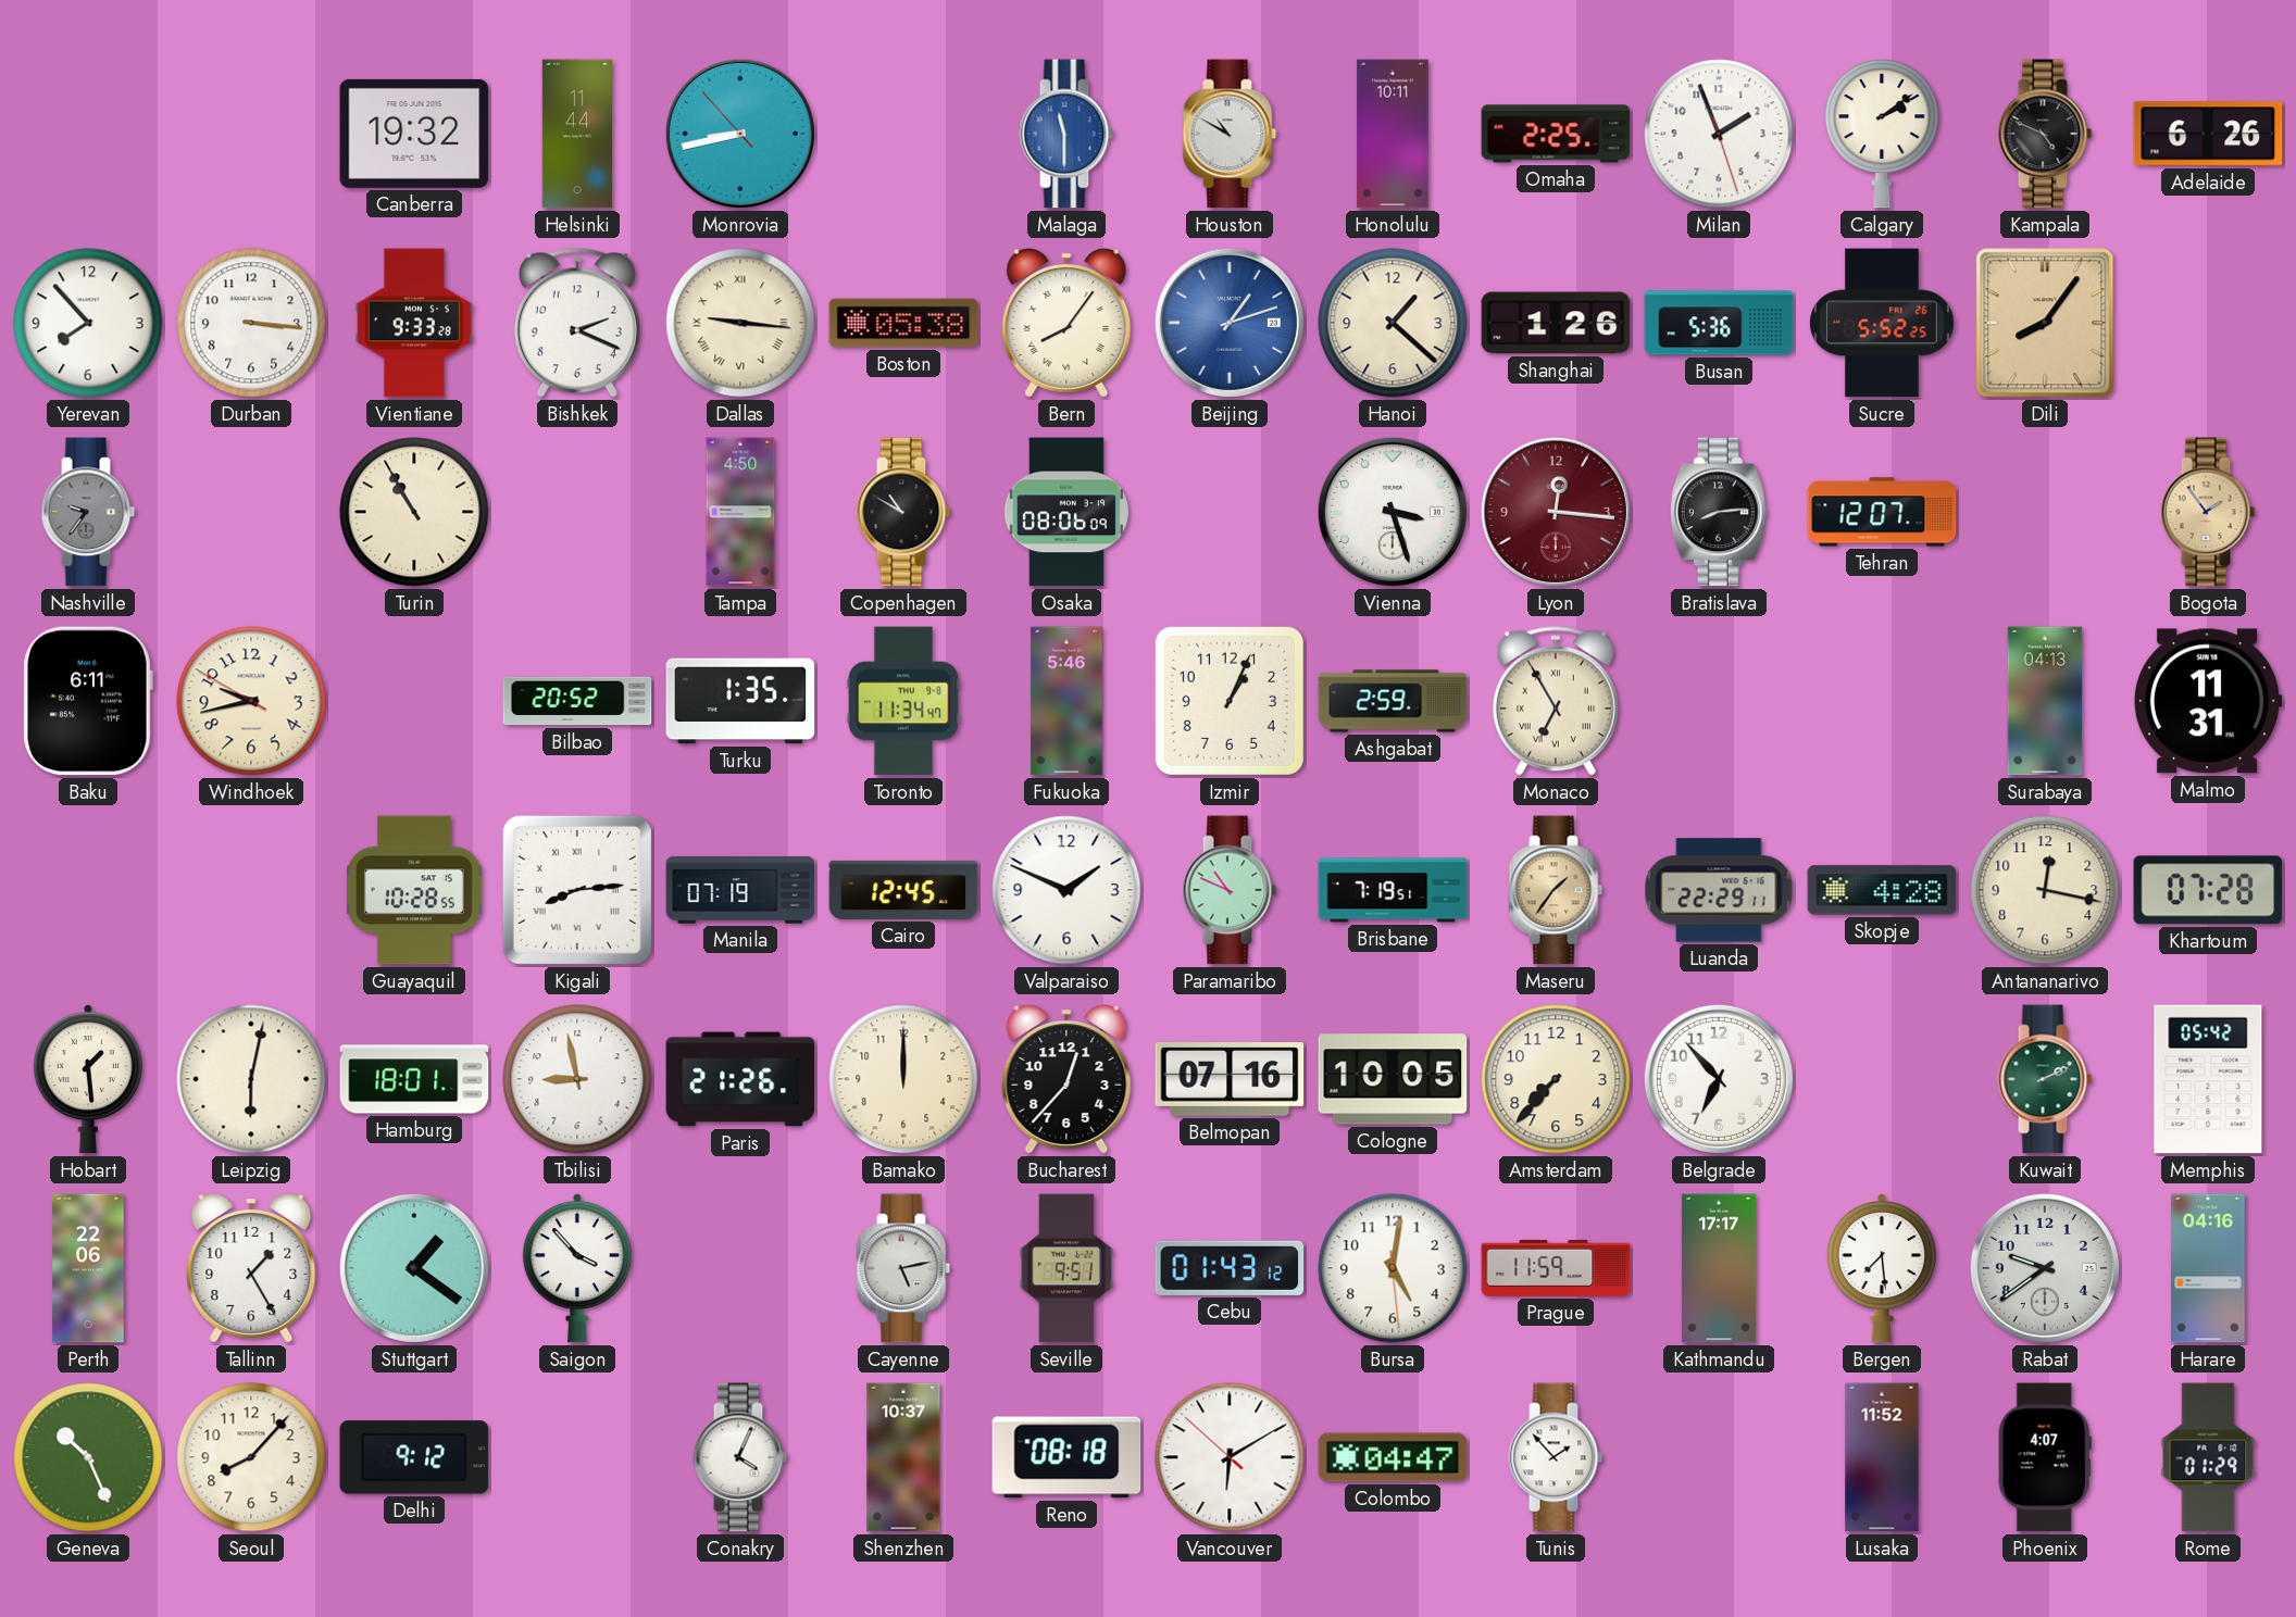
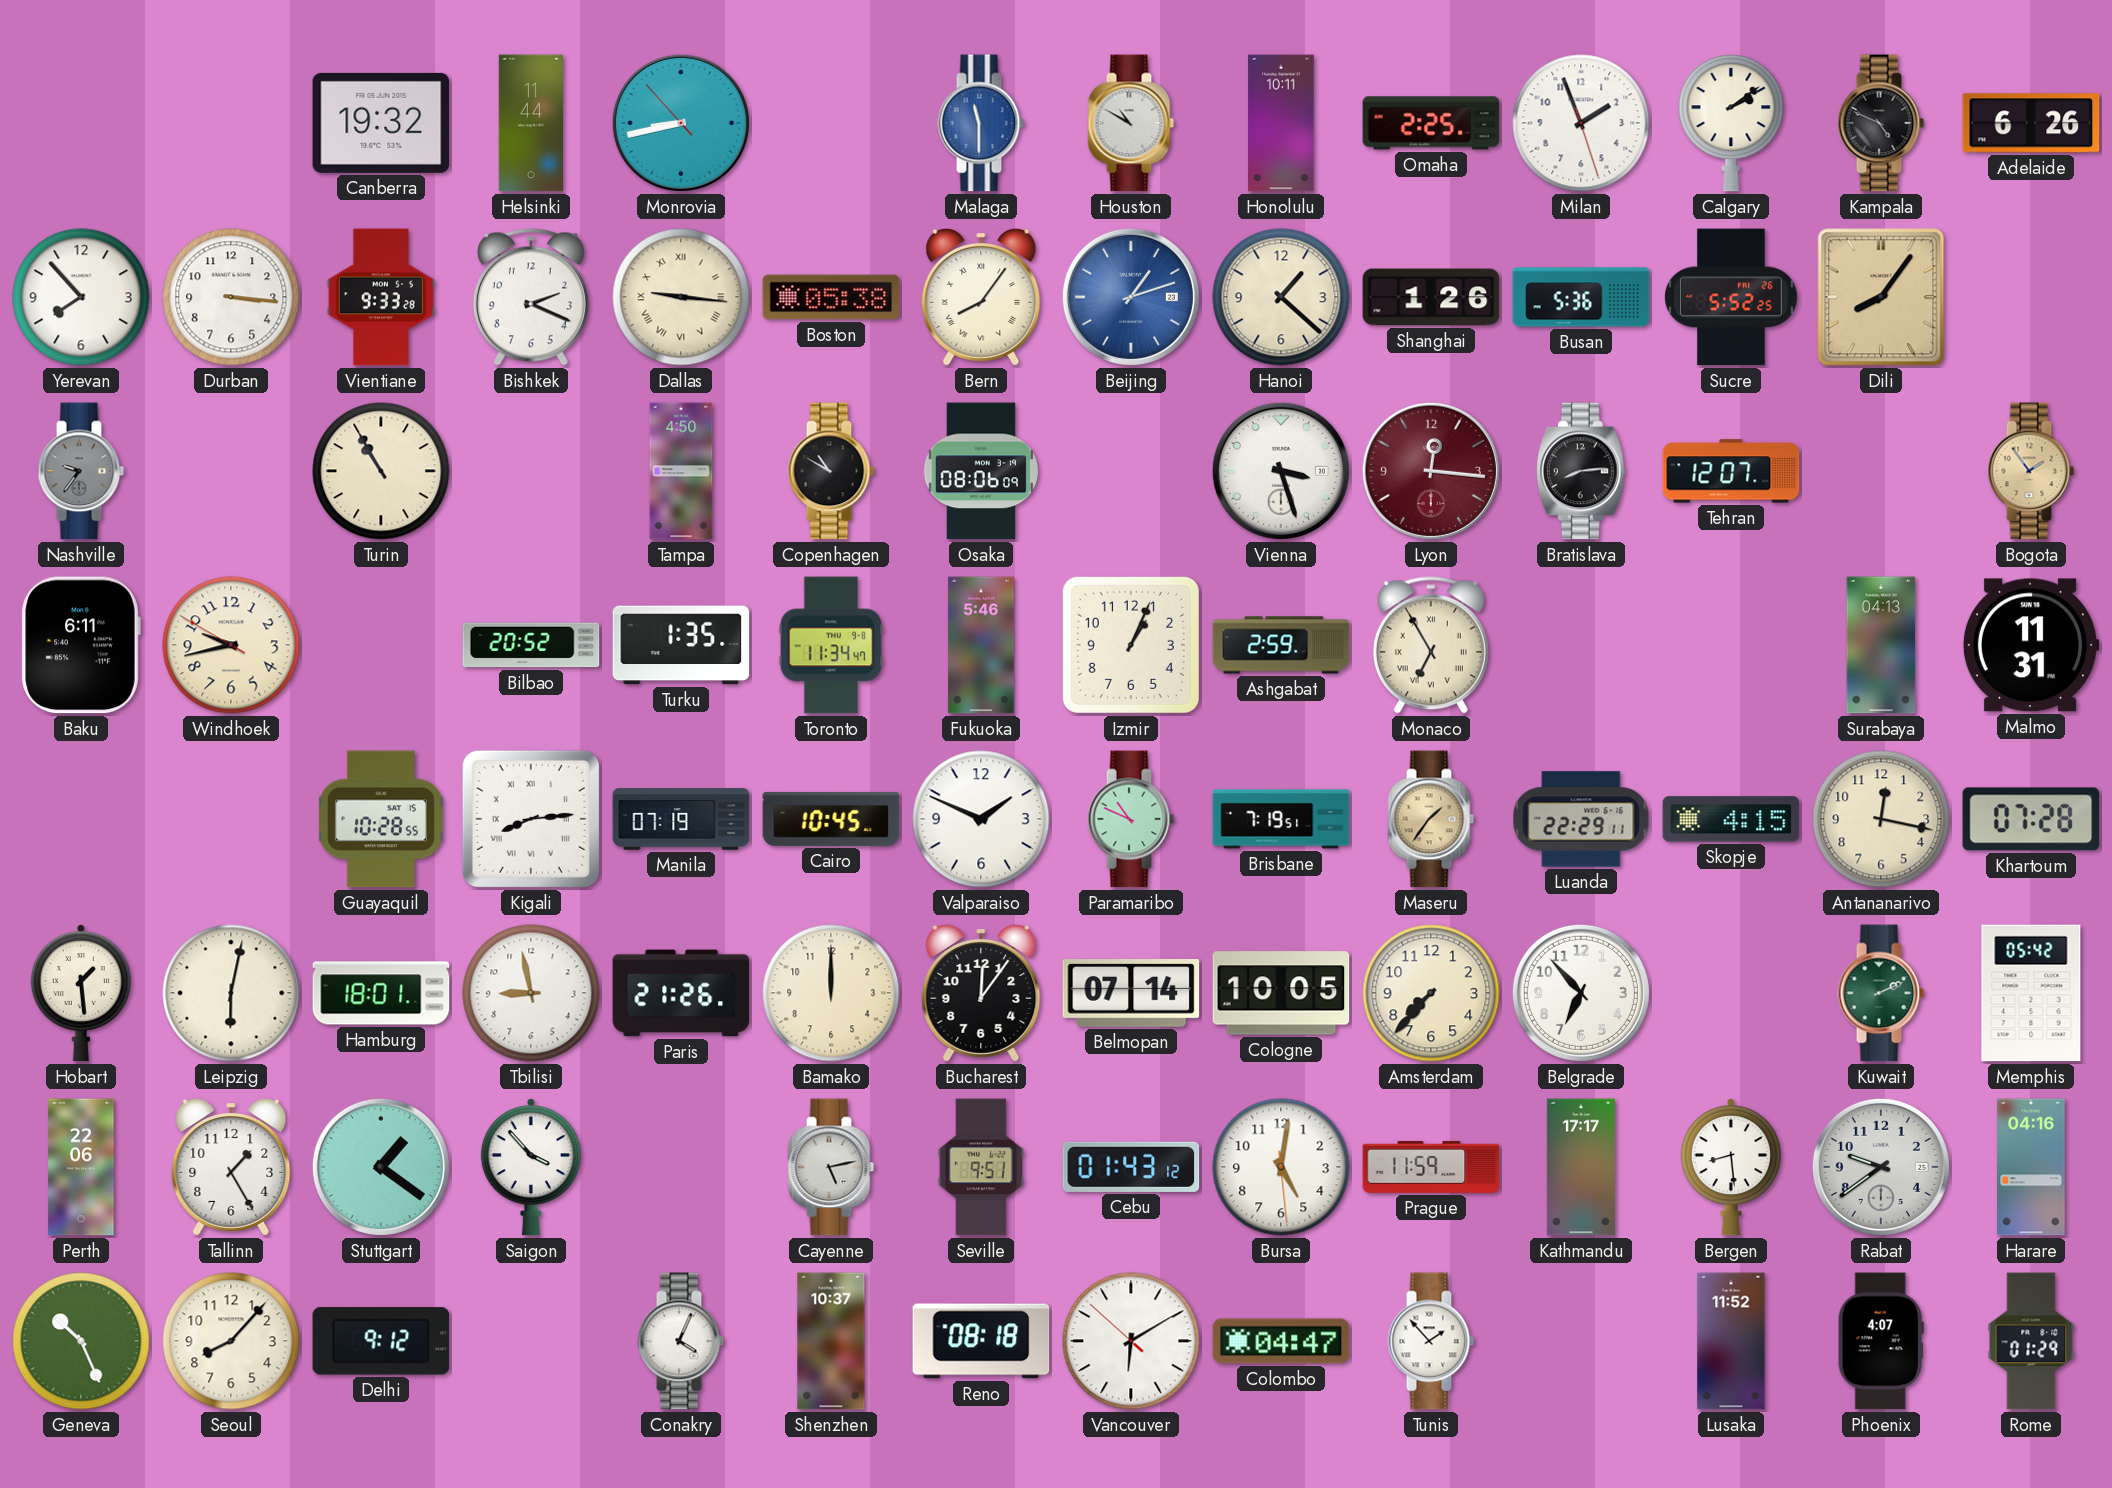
Cairo: 12:45 -> 10:45
Skopje: 4:28 -> 4:15
Bucharest: 12:37 -> 12:06
Belmopan: 07:16 -> 07:14
Bergen: 7:29 -> 8:29
